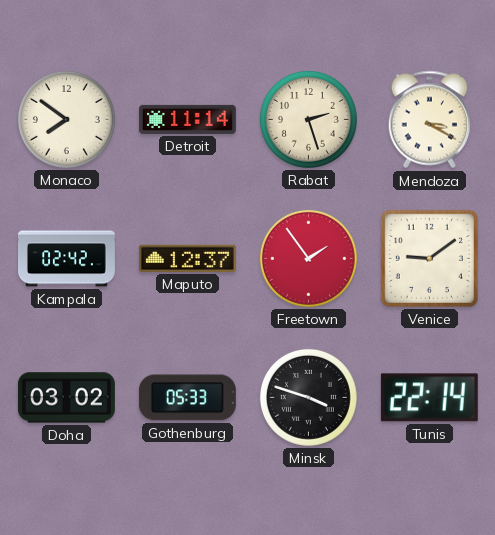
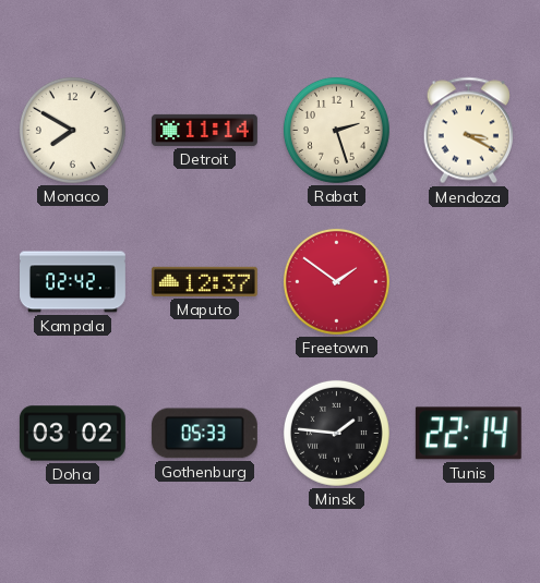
Monaco: 7:51 -> 7:50
Freetown: 1:54 -> 1:51
Venice: 9:09 -> none
Minsk: 3:48 -> 1:46
